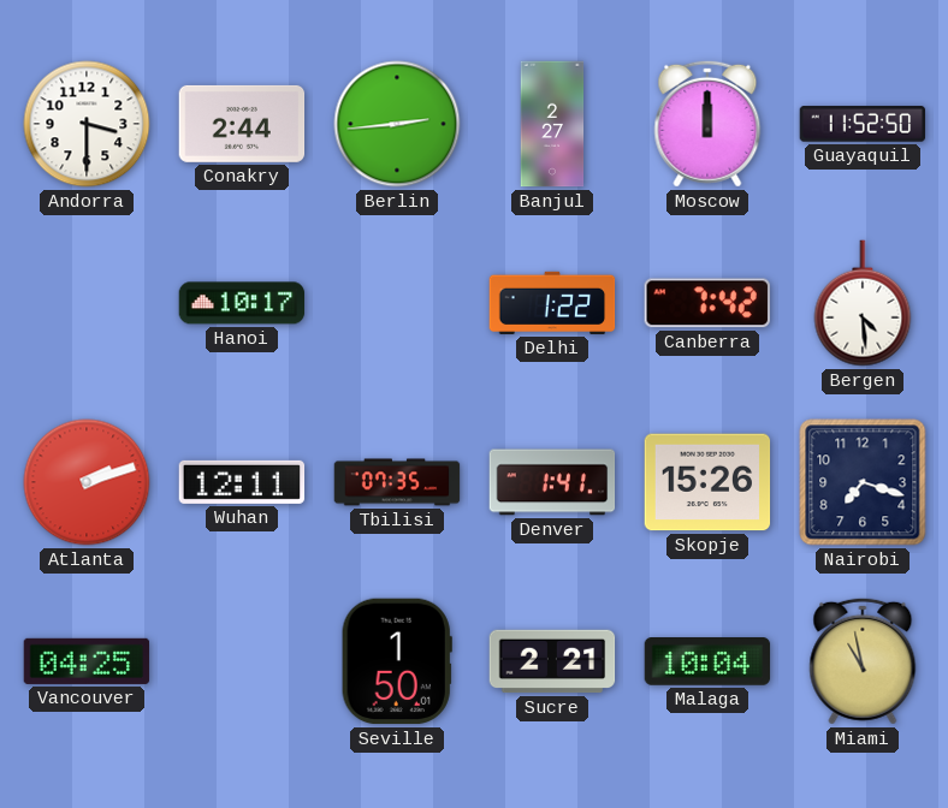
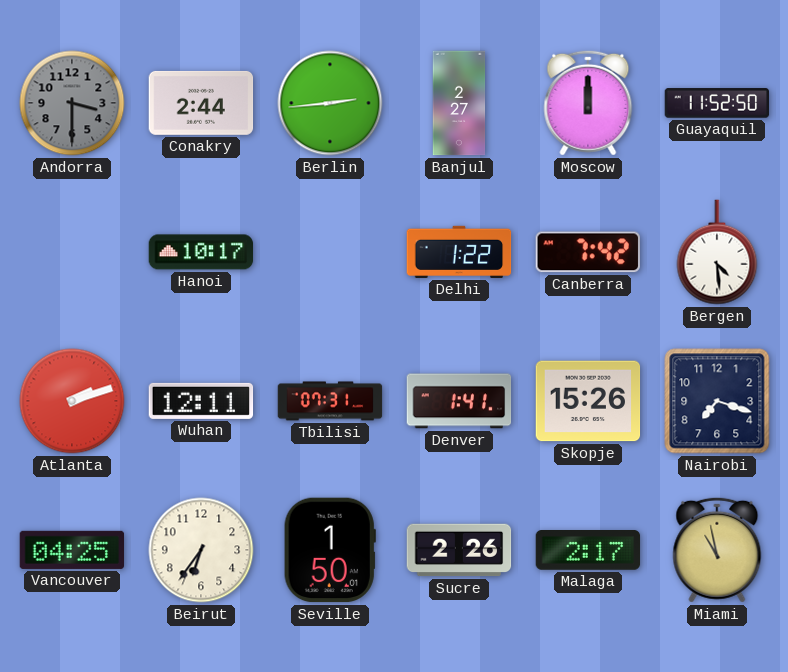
Andorra dial: white -> grey
Tbilisi: 07:35 -> 07:31
Beirut: none -> 6:36
Sucre: 2:21 -> 2:26
Malaga: 10:04 -> 2:17
